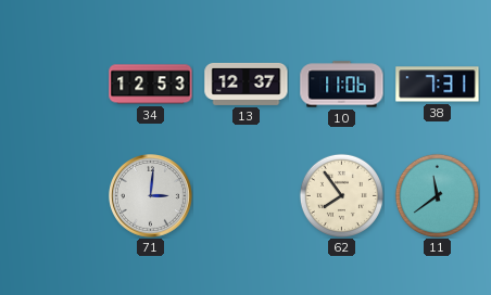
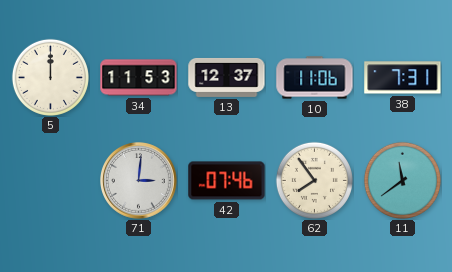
5: none -> 12:00
34: 12:53 -> 11:53
42: none -> 07:46
